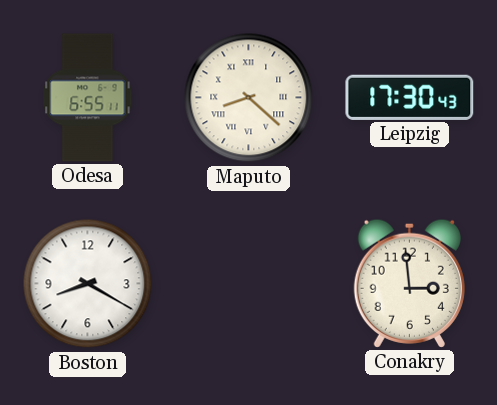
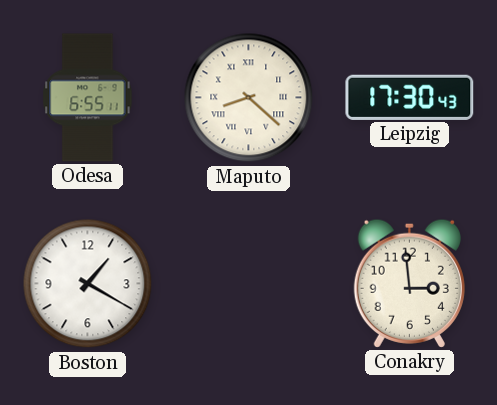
Boston: 8:20 -> 1:20
